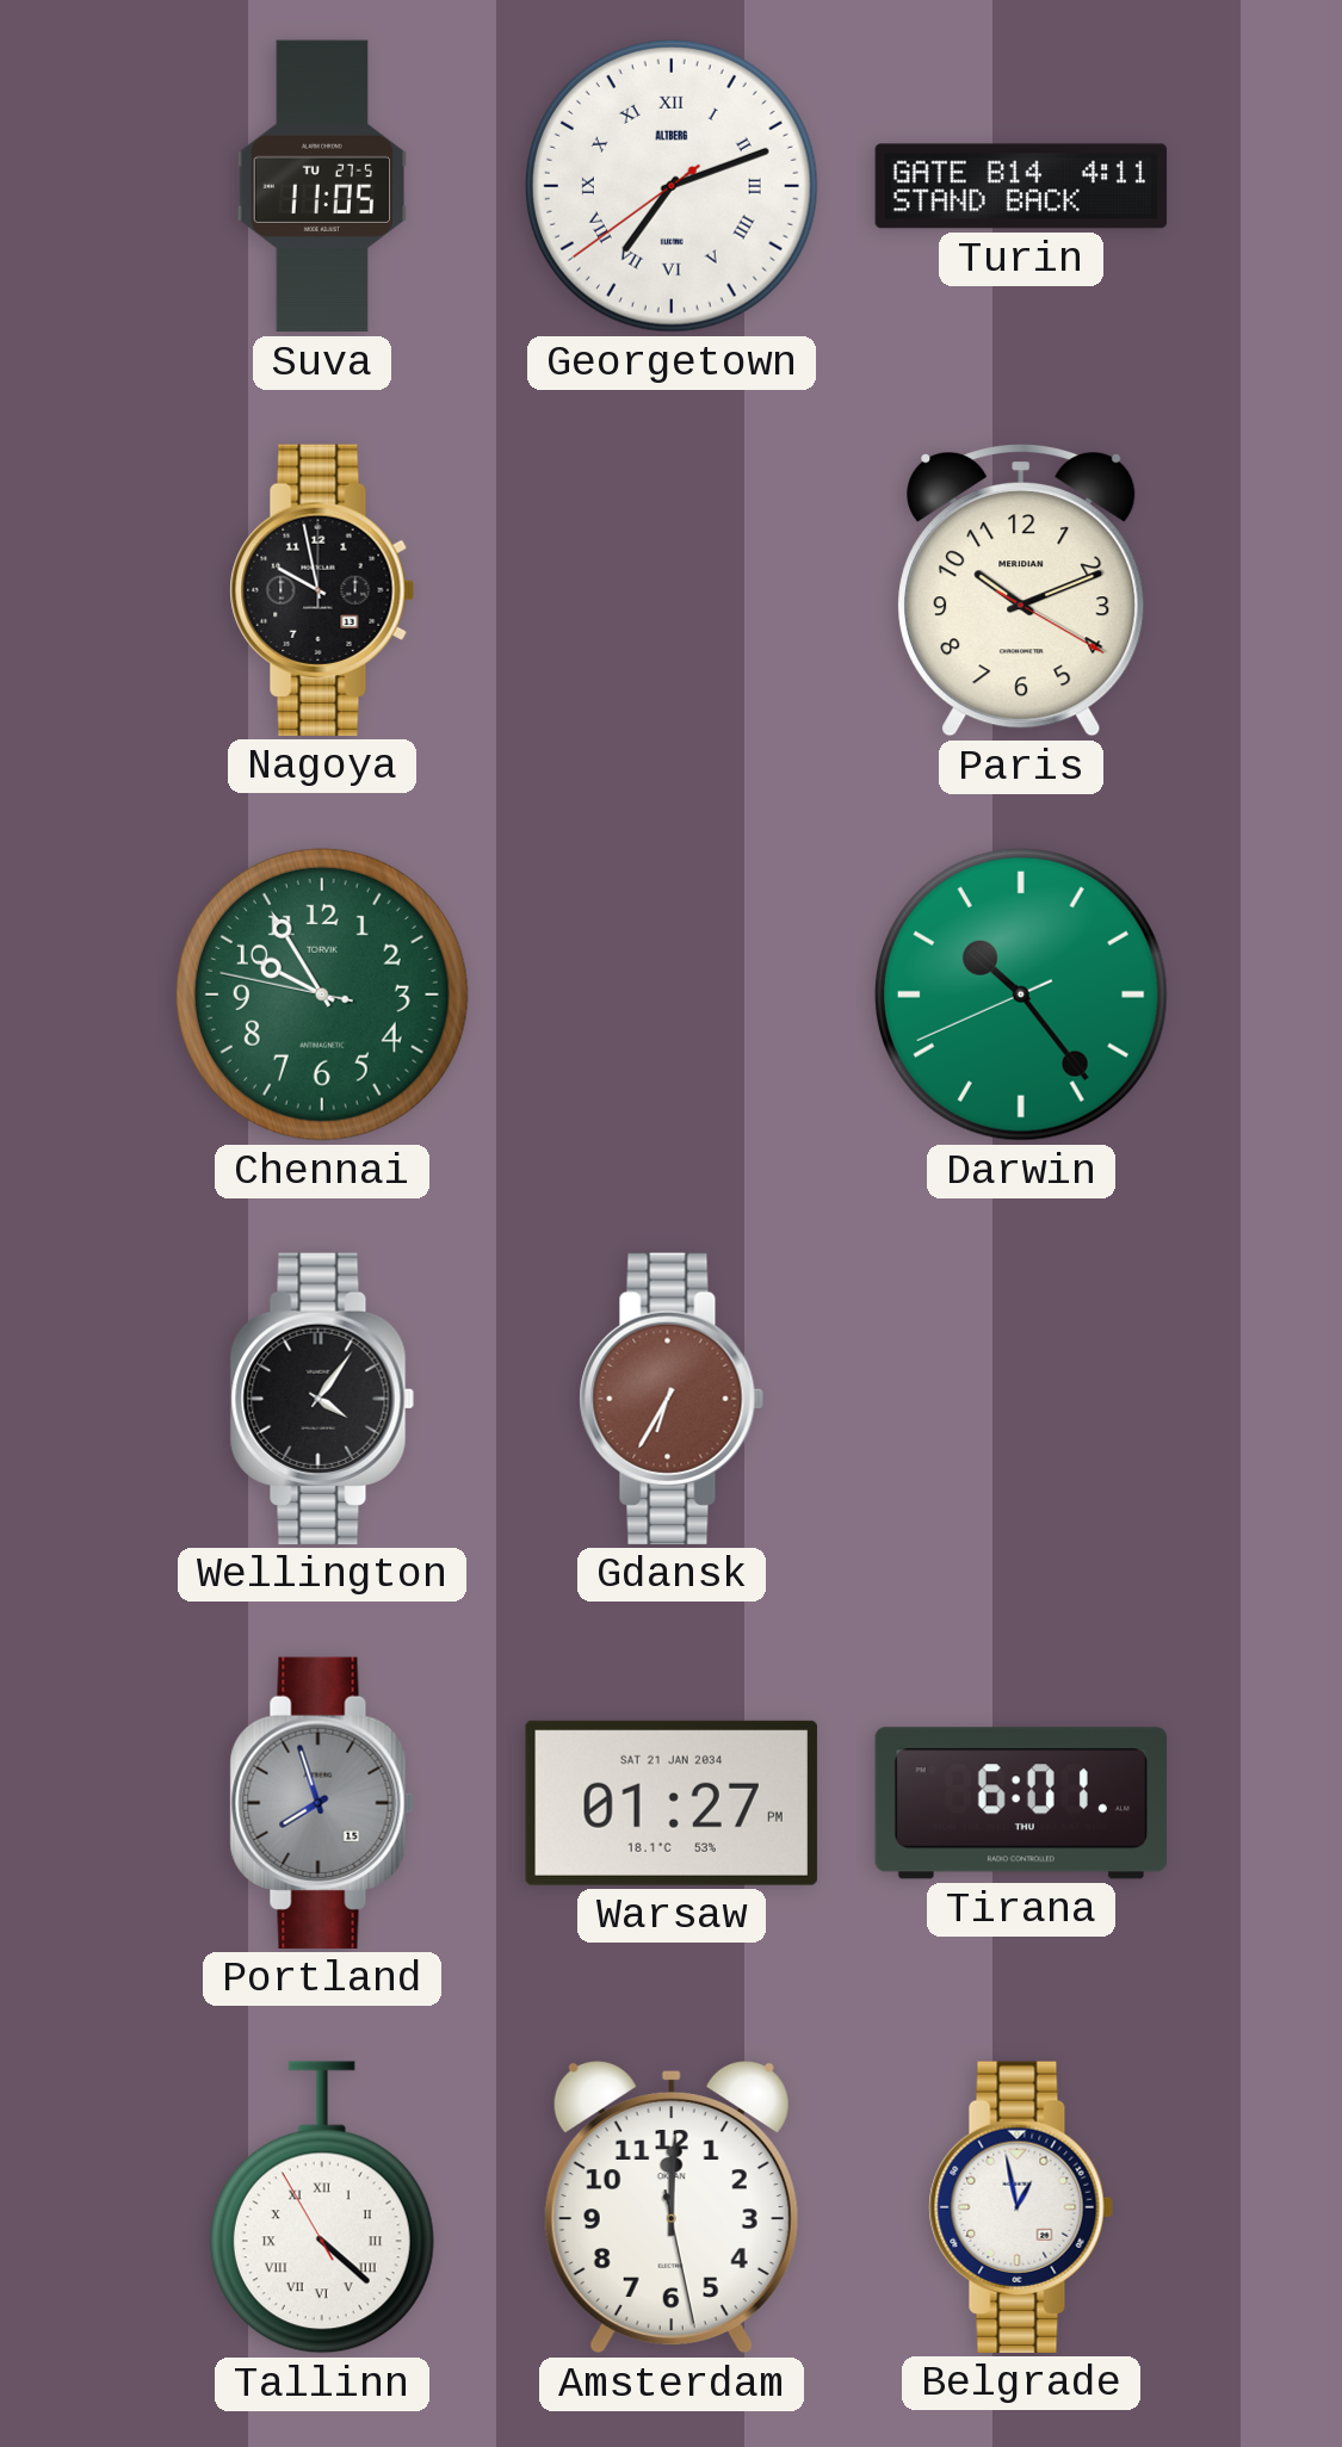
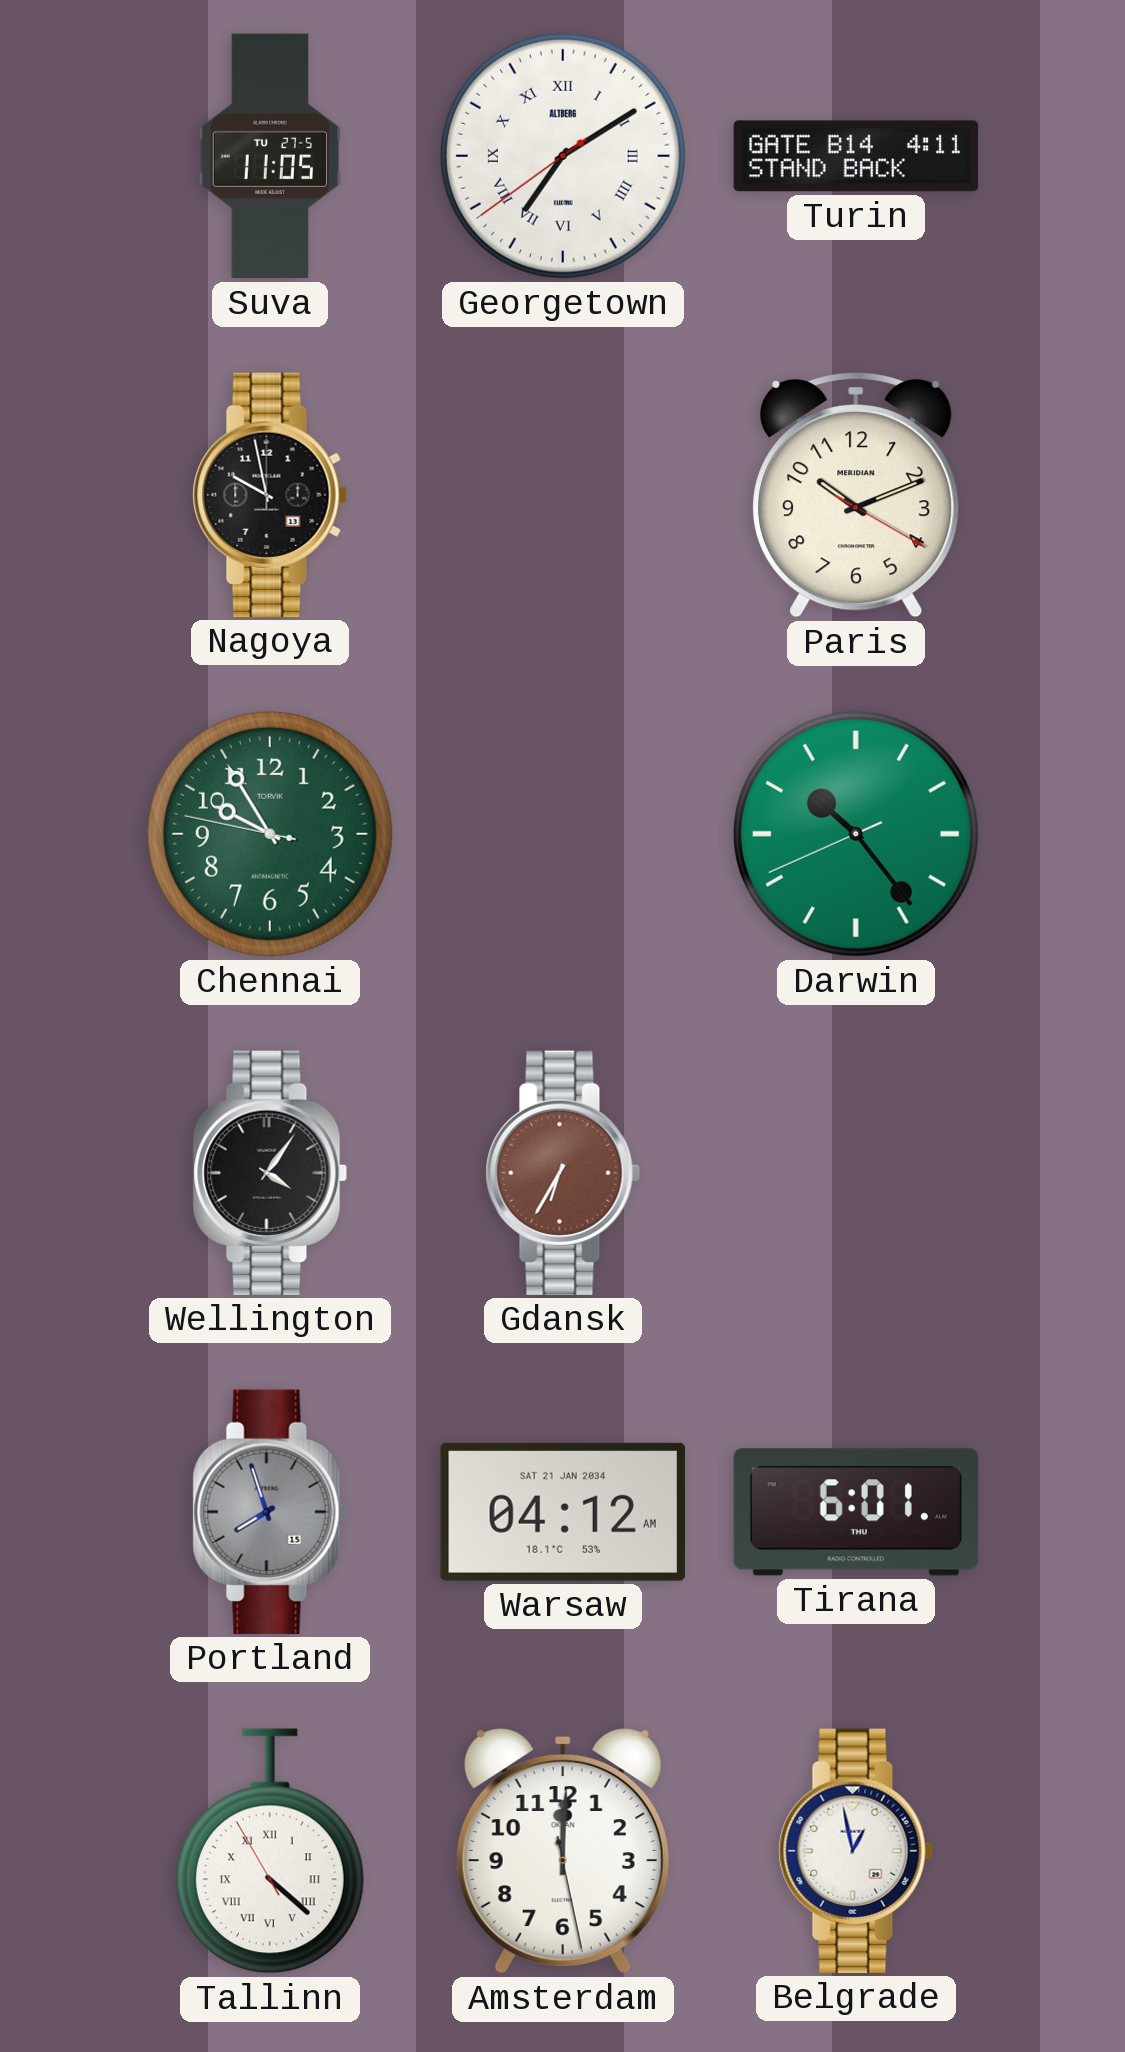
Georgetown: 7:11 -> 7:09
Warsaw: 01:27 -> 04:12
